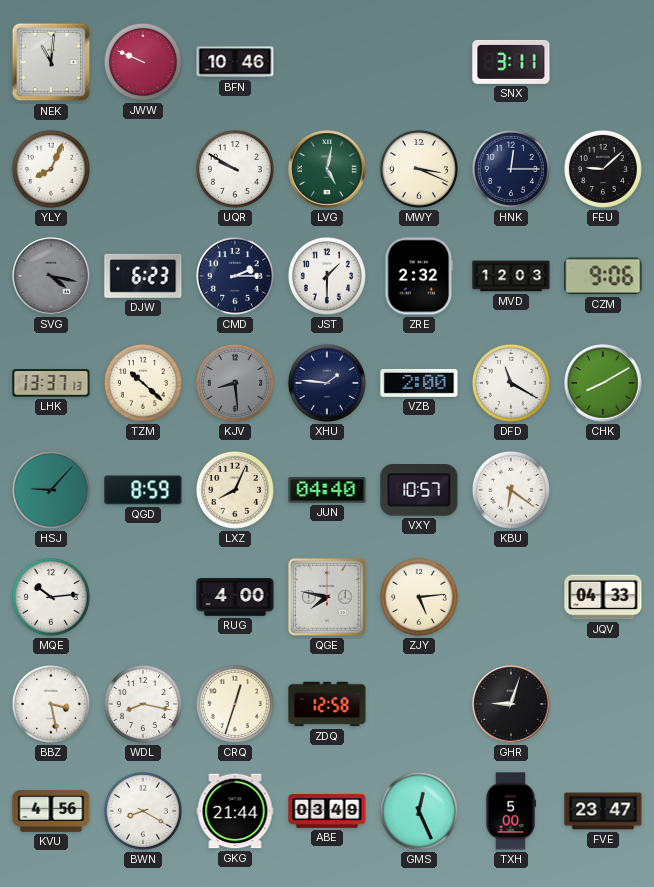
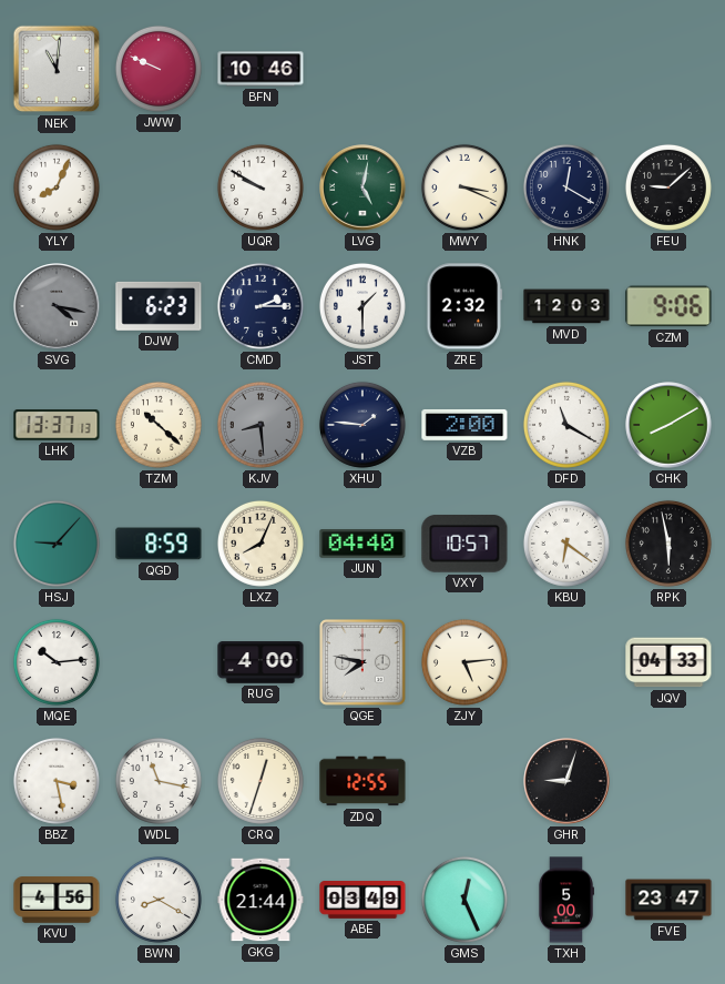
SNX: 3:11 -> none
HNK: 12:15 -> 12:20
RPK: none -> 5:58
WDL: 8:17 -> 11:17
ZDQ: 12:58 -> 12:55
